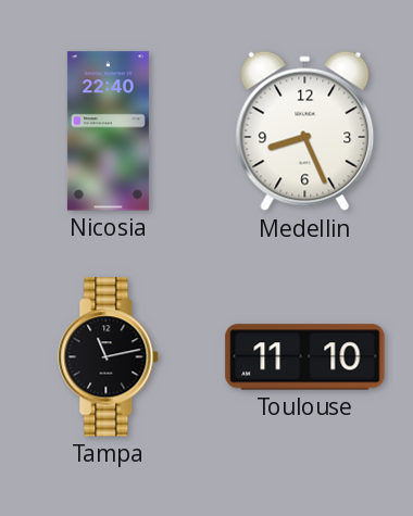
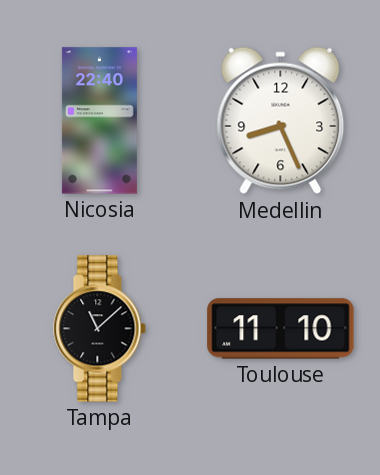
Tampa: 11:13 -> 11:08
